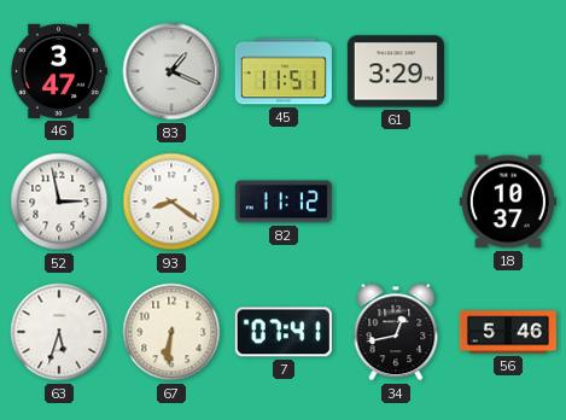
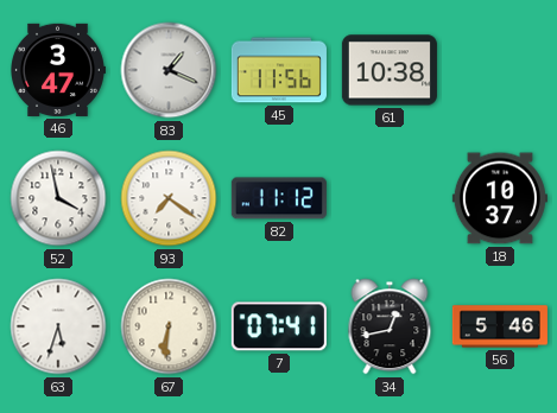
45: 11:51 -> 11:56
61: 3:29 -> 10:38
52: 2:58 -> 3:58
93: 8:21 -> 7:21
